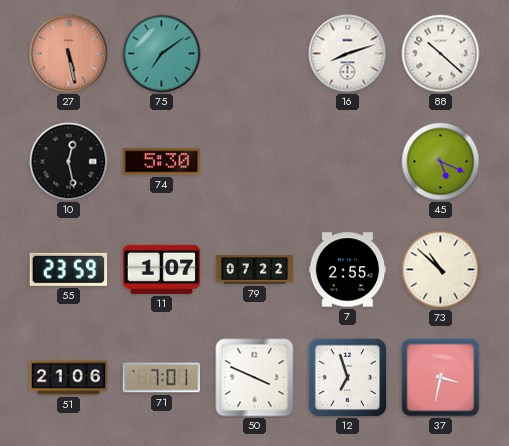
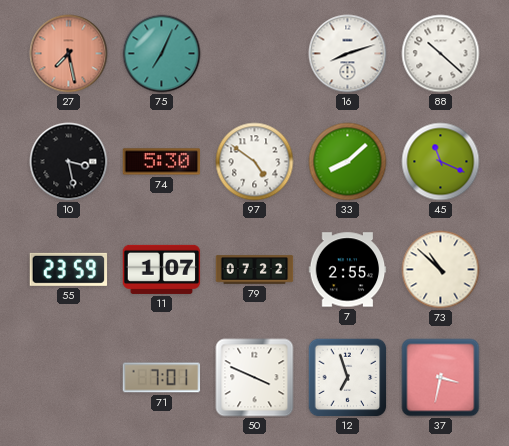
27: 5:28 -> 7:28
75: 7:09 -> 7:04
10: 12:28 -> 3:28
97: none -> 4:51
33: none -> 8:08
45: 5:19 -> 11:19
51: 21:06 -> none
